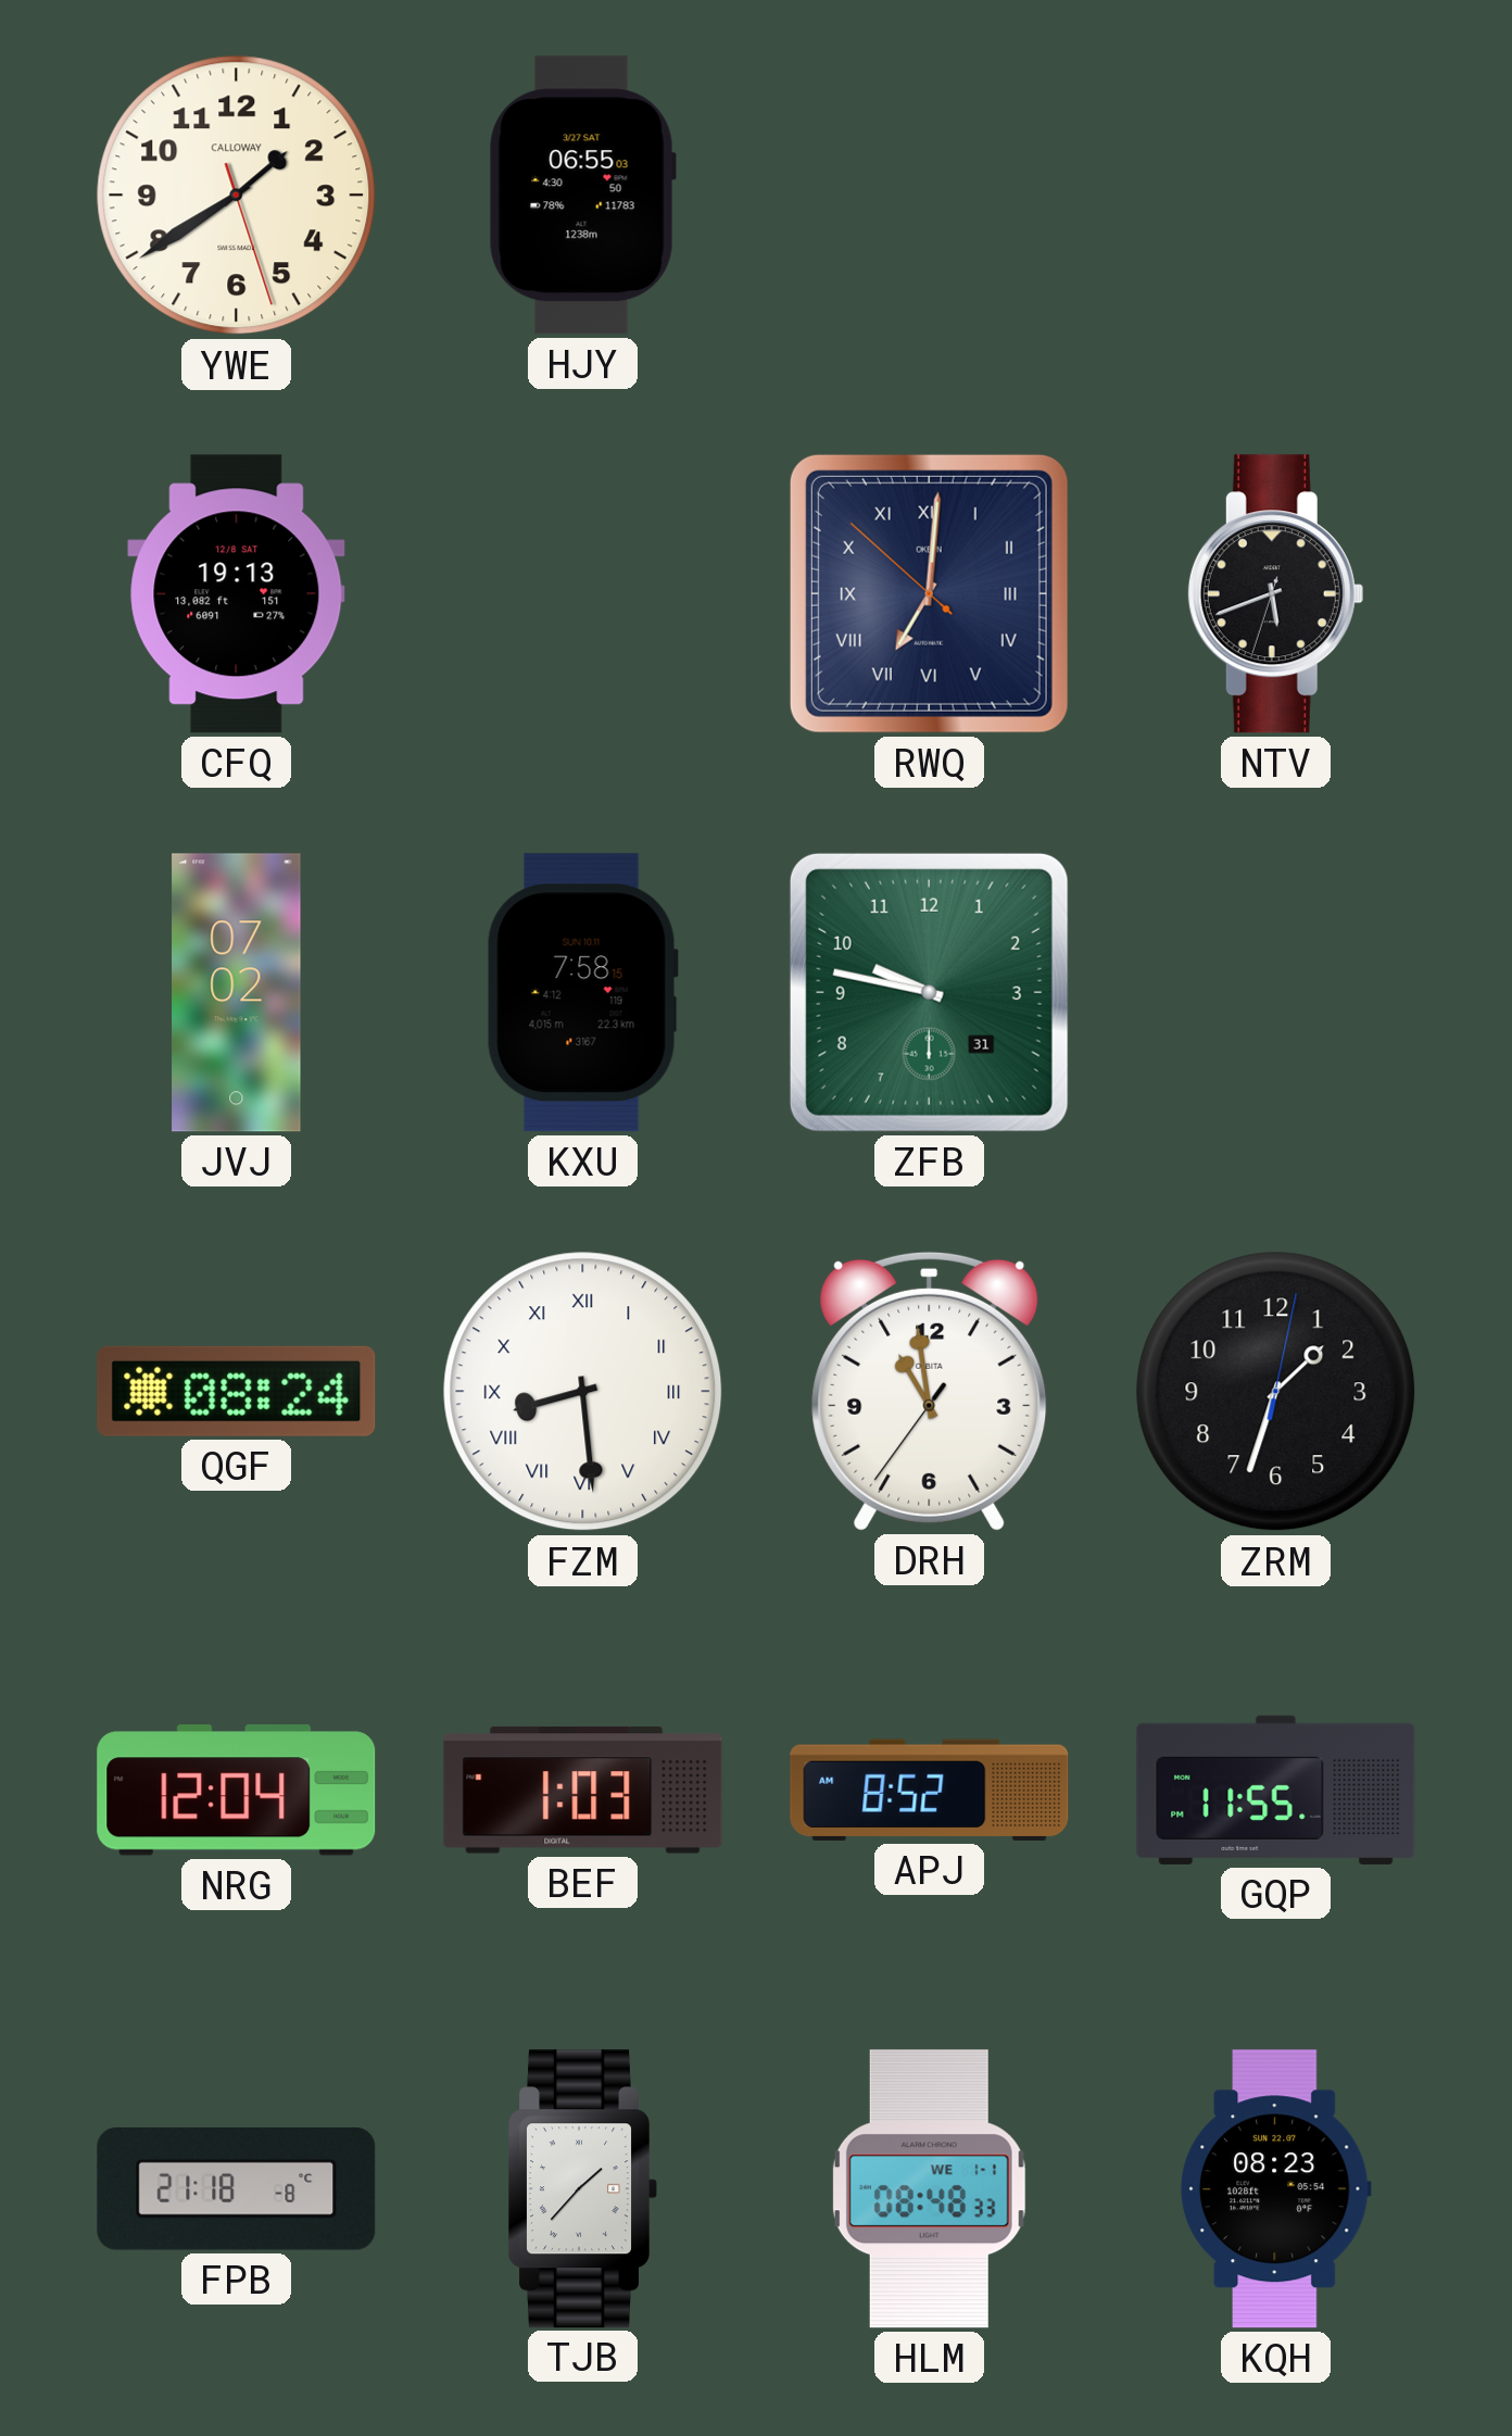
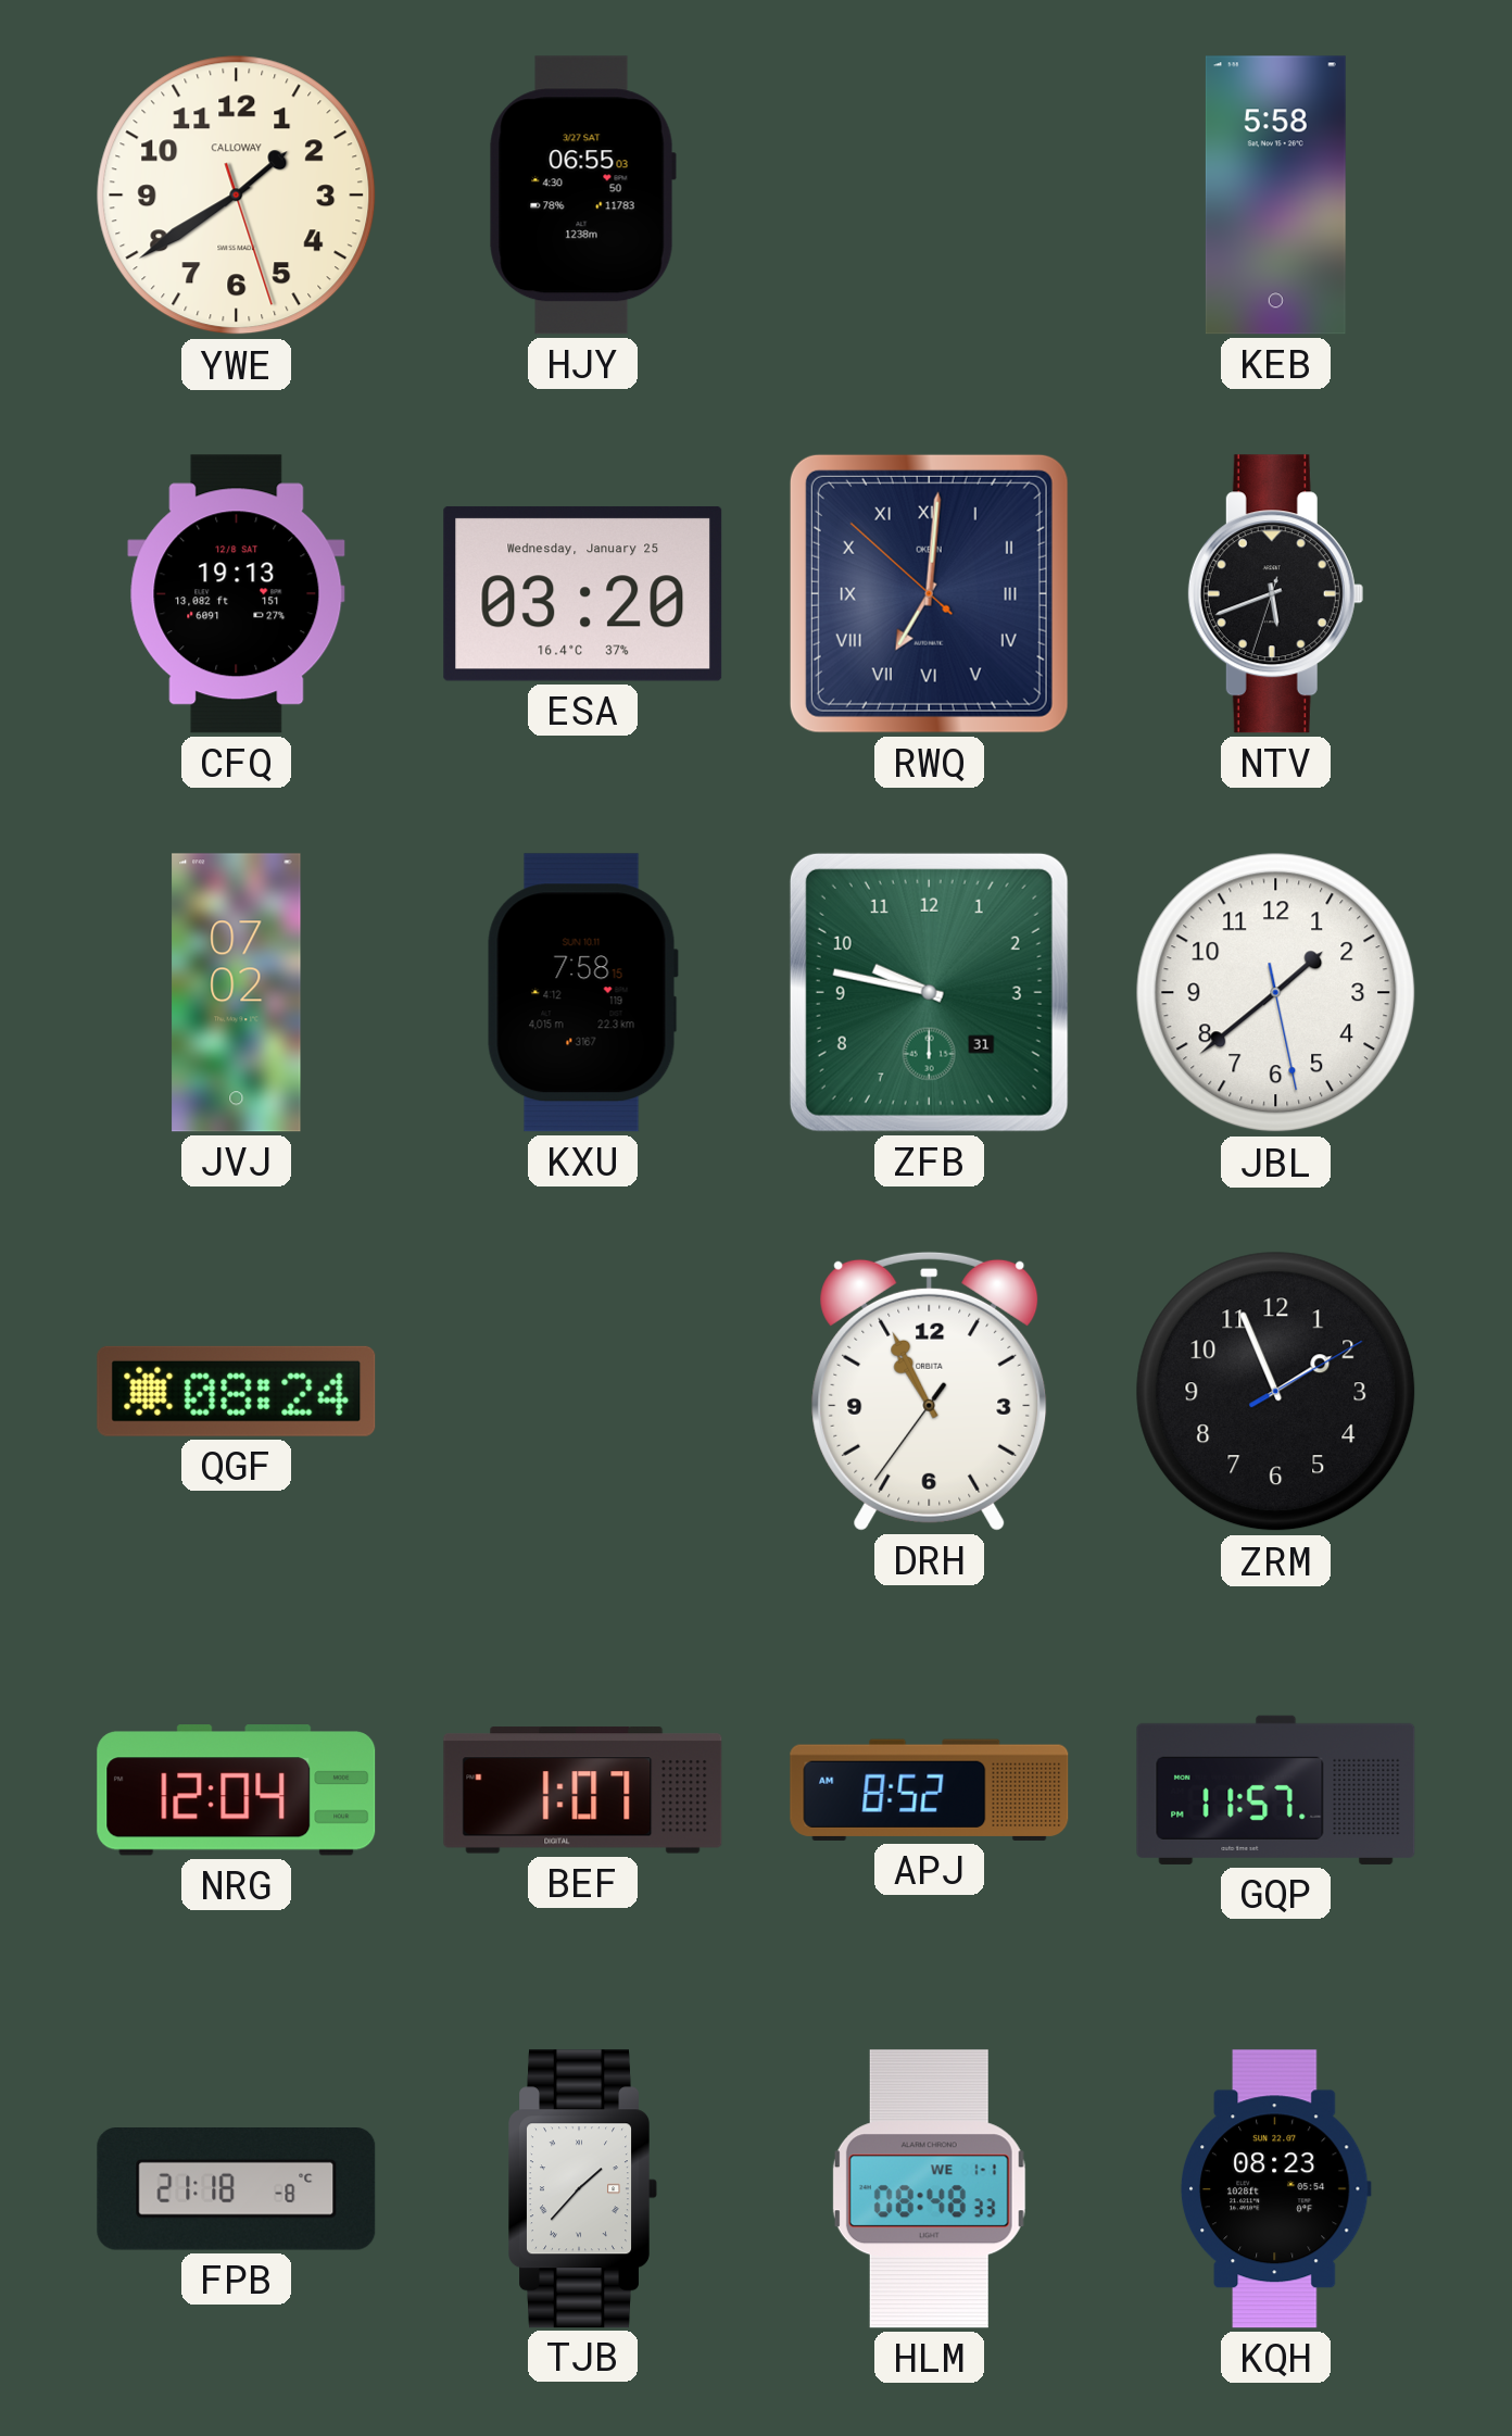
KEB: none -> 5:58
ESA: none -> 03:20
JBL: none -> 1:38
FZM: 8:29 -> none
DRH: 10:58 -> 10:55
ZRM: 1:33 -> 1:56
BEF: 1:03 -> 1:07
GQP: 11:55 -> 11:57
